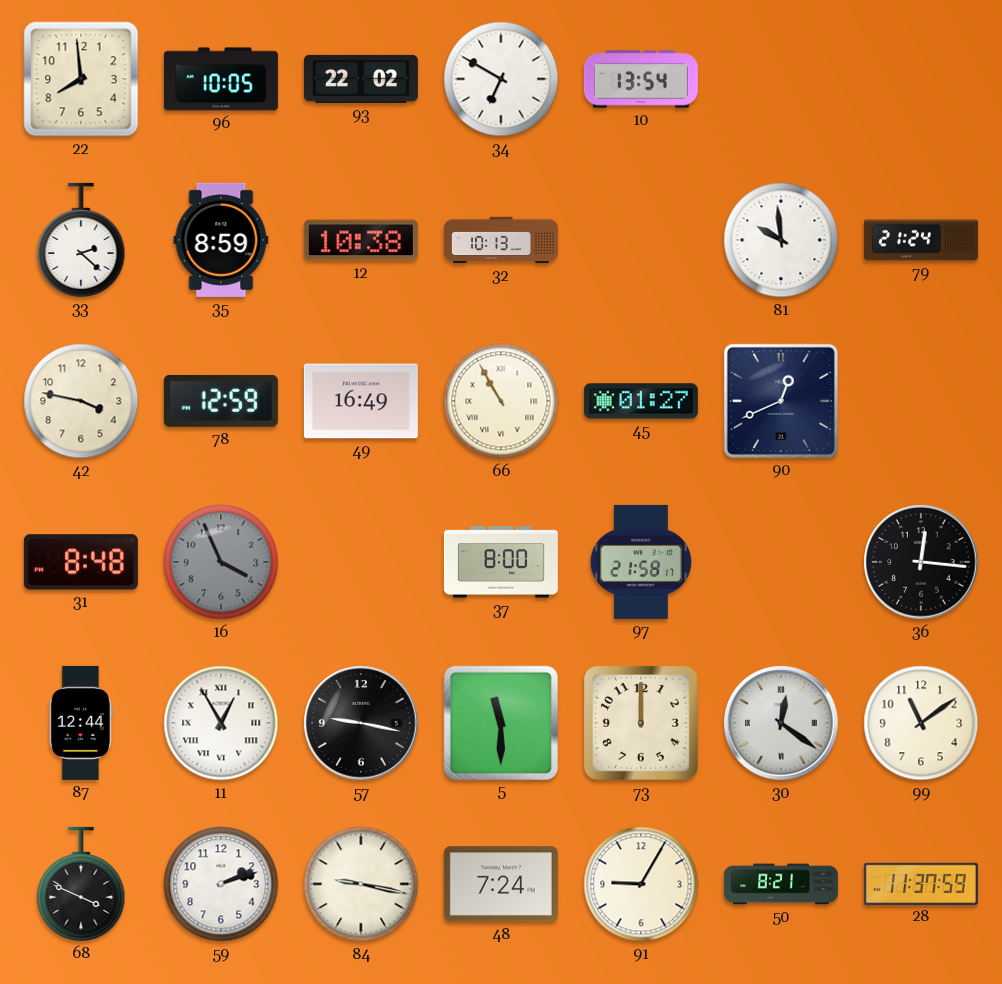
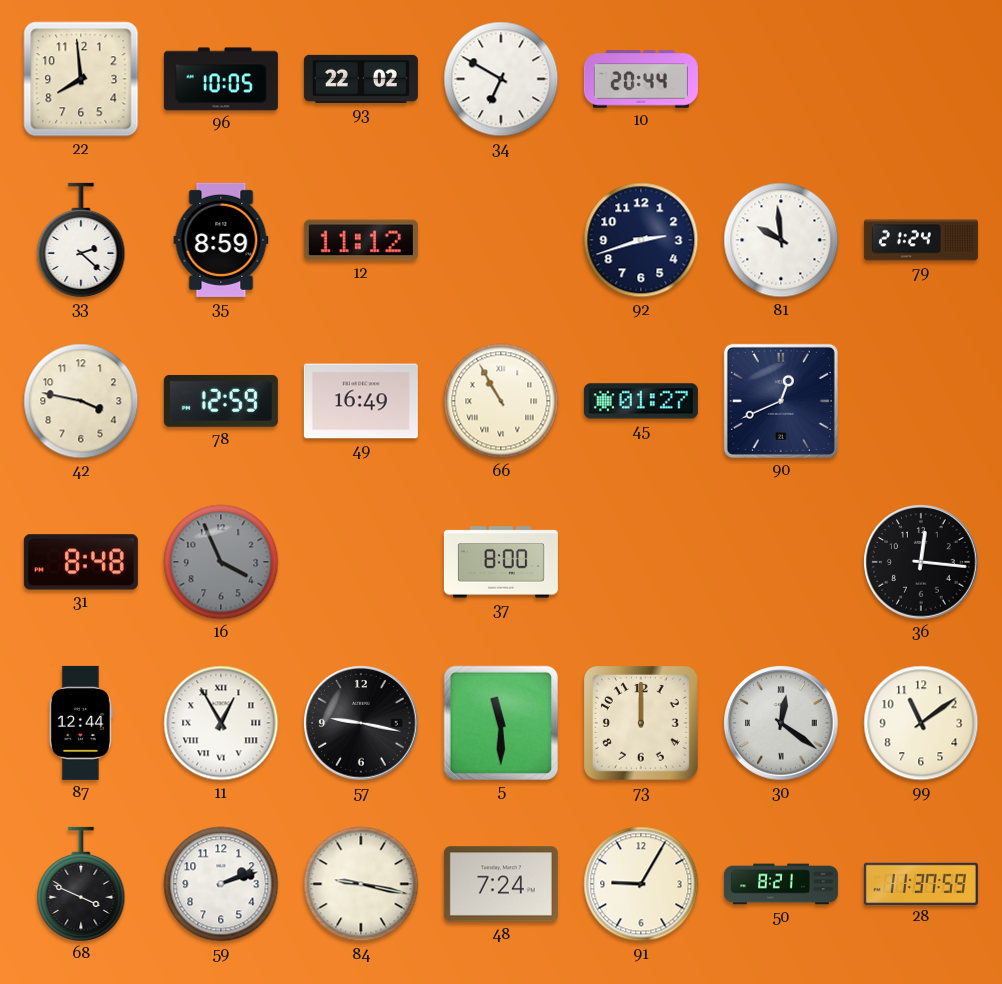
10: 13:54 -> 20:44
12: 10:38 -> 11:12
32: 10:13 -> none
92: none -> 2:42
97: 21:58 -> none
